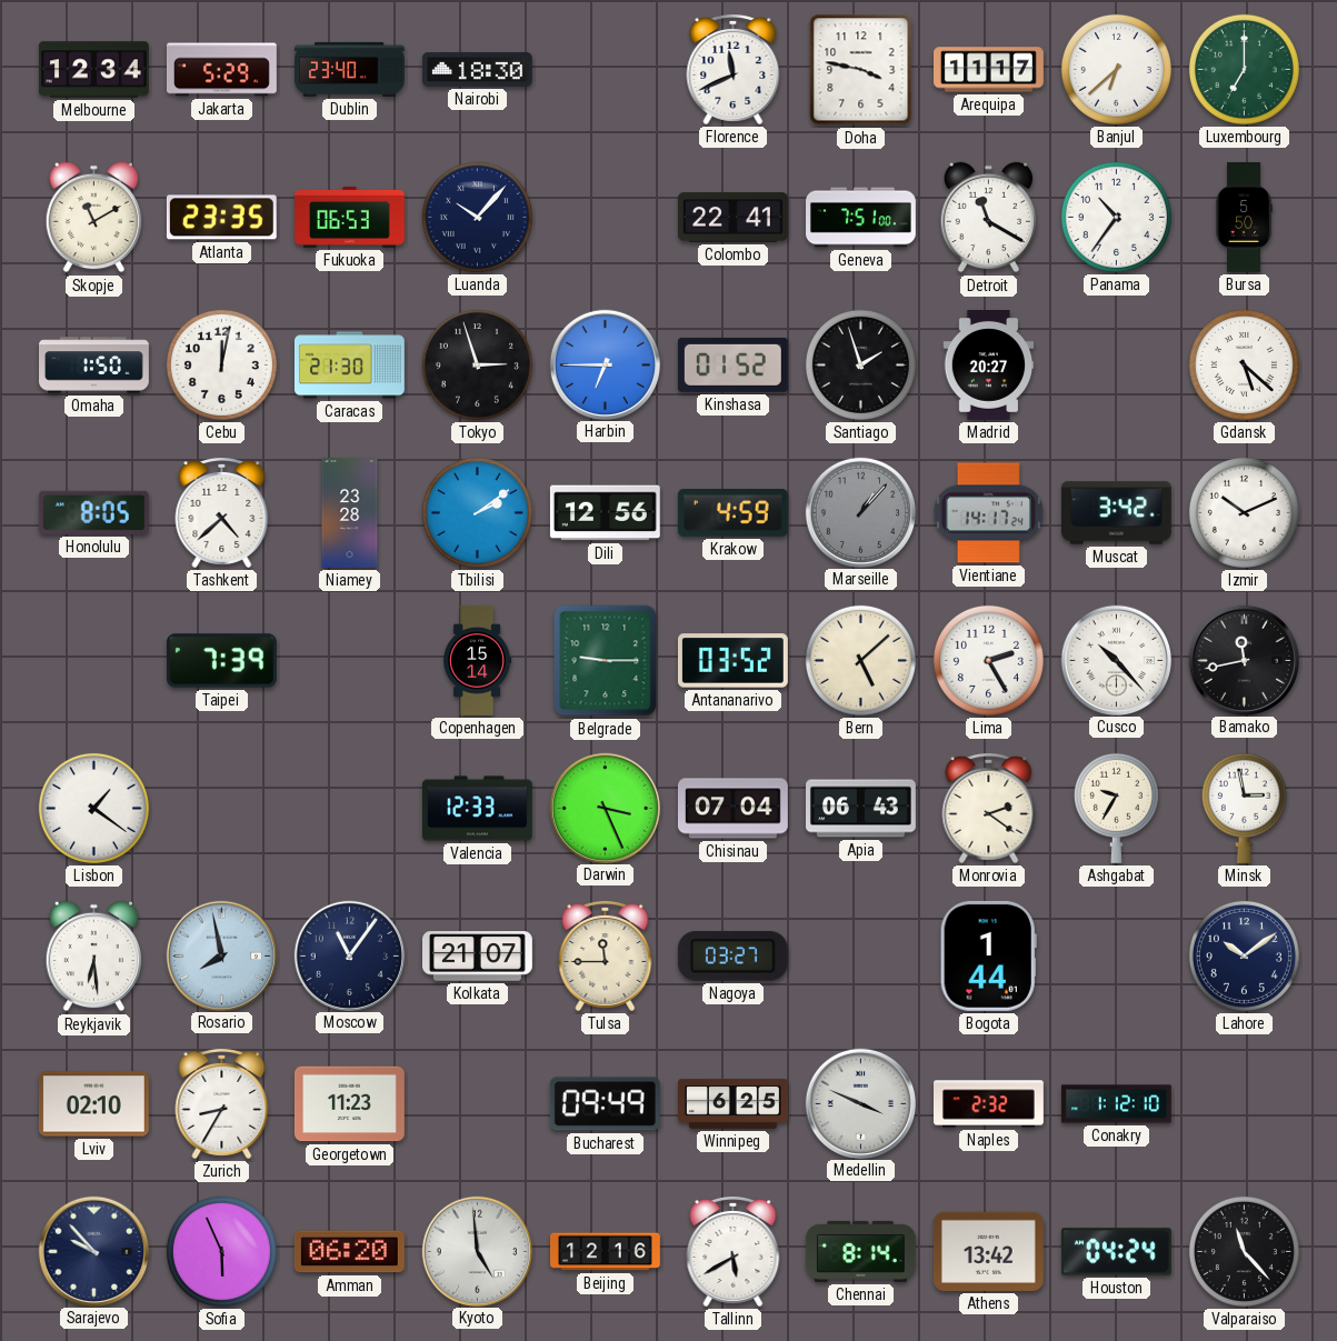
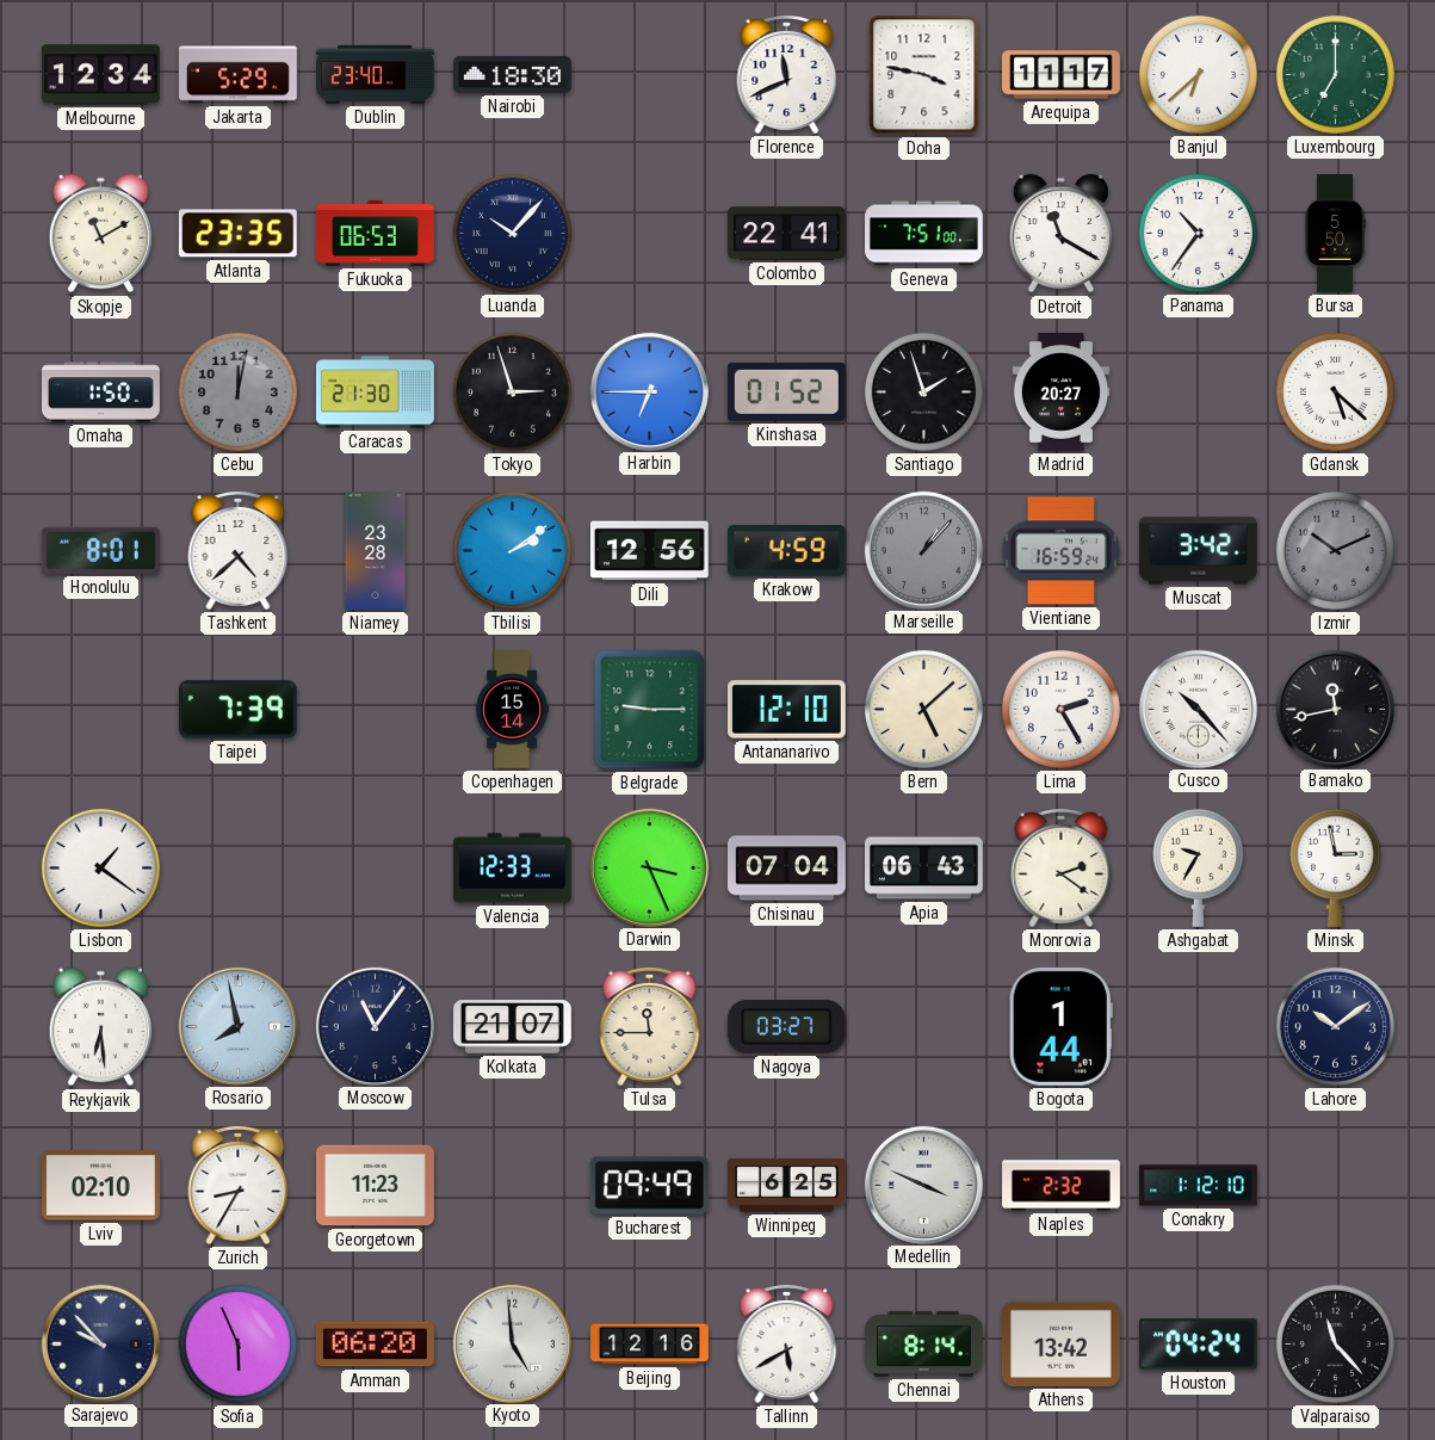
Cebu dial: white -> grey
Honolulu: 8:05 -> 8:01
Vientiane: 14:17 -> 16:59
Izmir dial: white -> grey
Antananarivo: 03:52 -> 12:10
